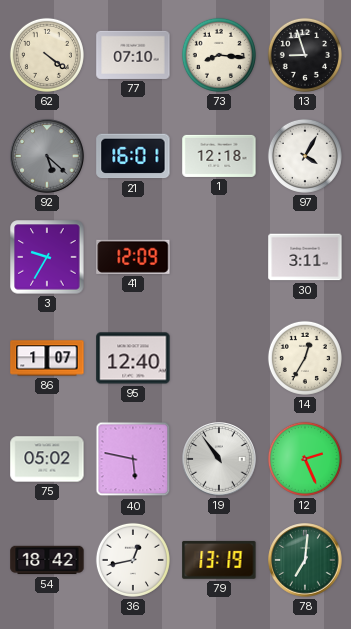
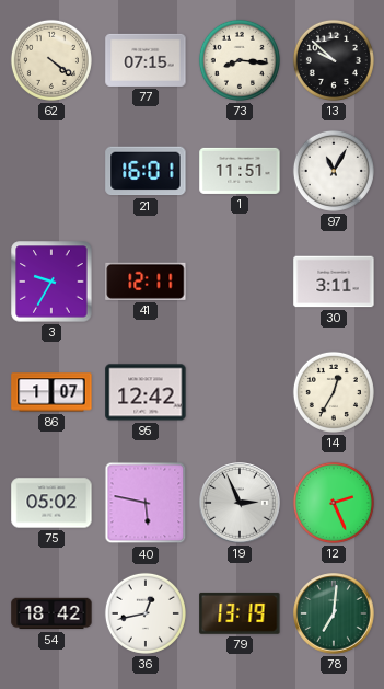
77: 07:10 -> 07:15
13: 8:57 -> 9:52
92: 5:22 -> none
1: 12:18 -> 11:51
97: 4:05 -> 11:05
41: 12:09 -> 12:11
95: 12:40 -> 12:42
19: 10:54 -> 2:56
